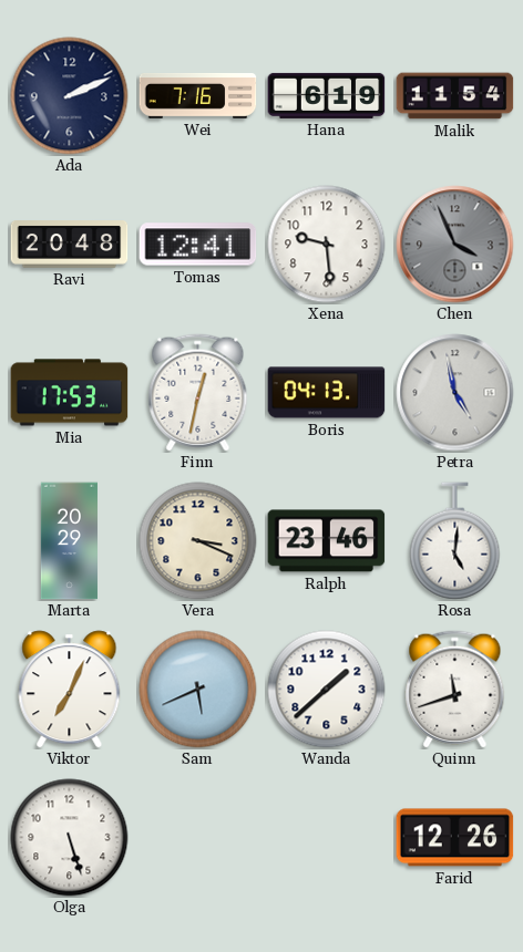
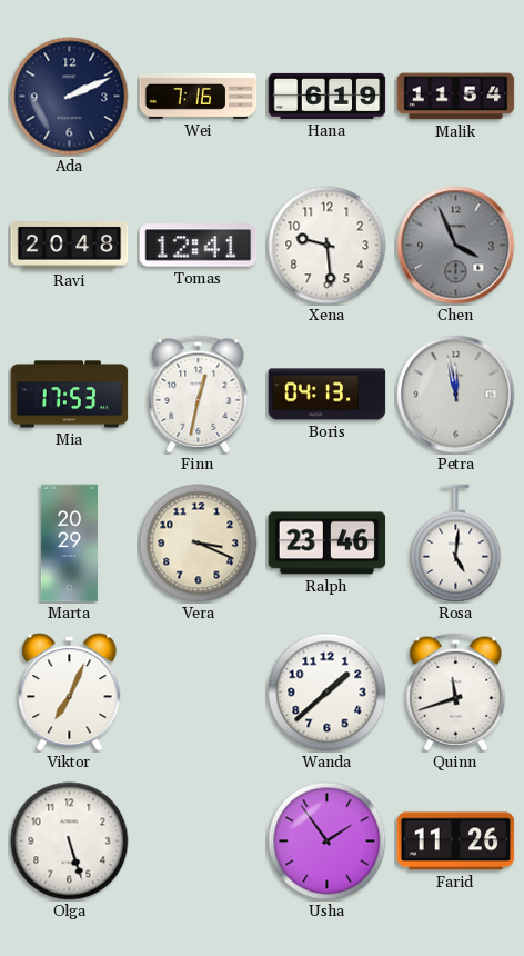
Petra: 4:58 -> 11:58
Sam: 5:41 -> none
Usha: none -> 1:54
Farid: 12:26 -> 11:26
